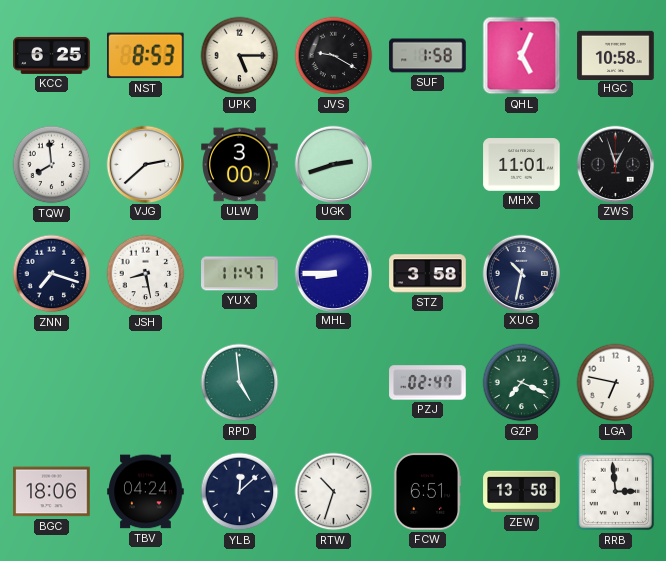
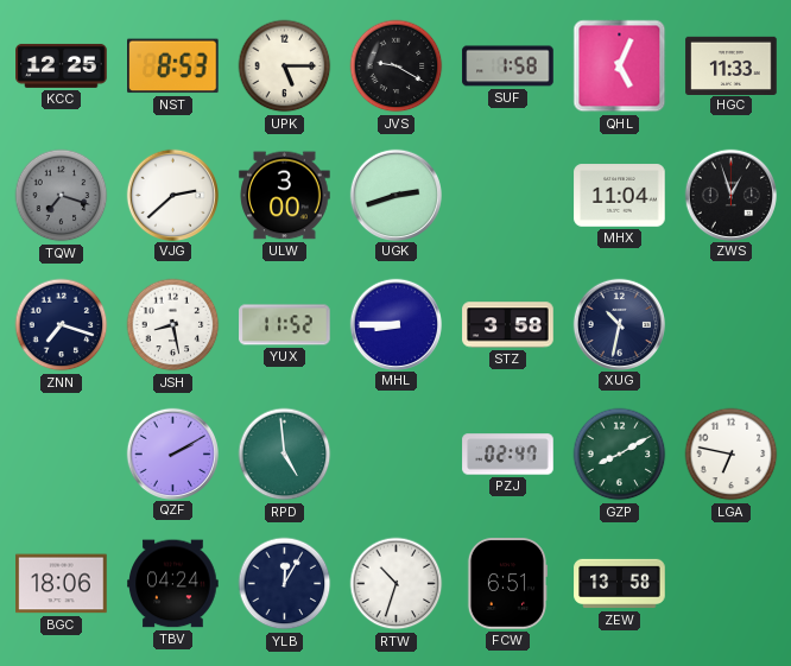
KCC: 6:25 -> 12:25
HGC: 10:58 -> 11:33
TQW: 7:59 -> 7:18
TQW dial: white -> grey
MHX: 11:01 -> 11:04
YUX: 11:47 -> 11:52
QZF: none -> 2:10
GZP: 7:19 -> 8:10
YLB: 12:08 -> 12:05
RRB: 2:59 -> none
